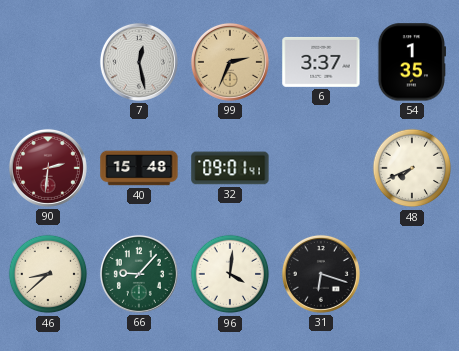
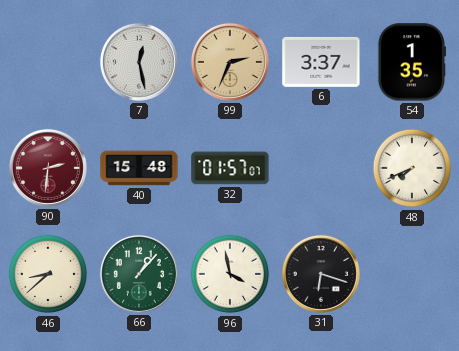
32: 09:01 -> 01:57
66: 9:07 -> 1:07
96: 4:01 -> 3:58
